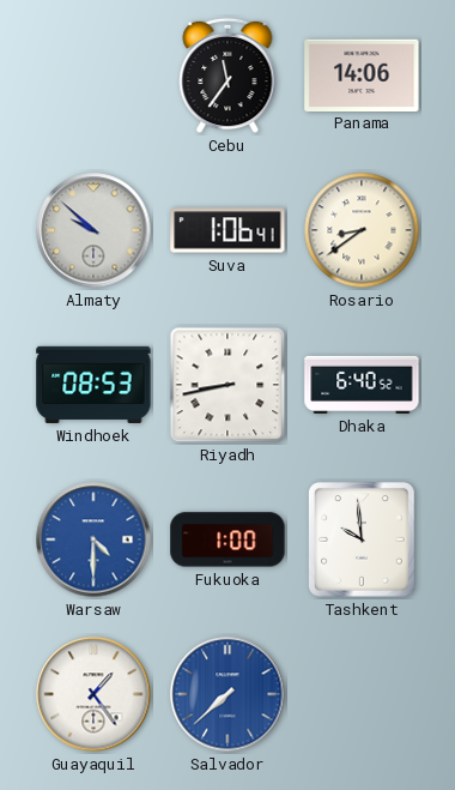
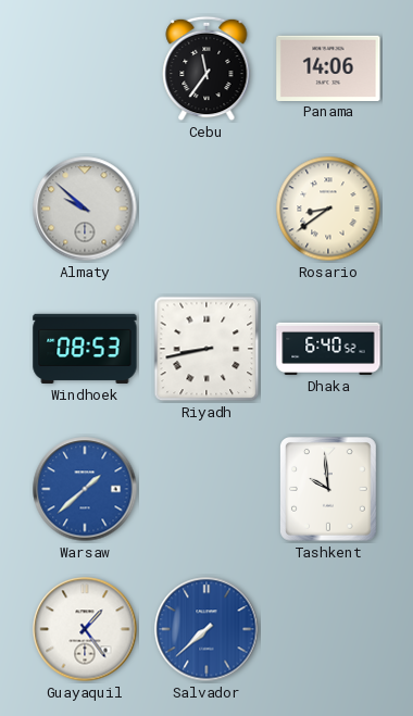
Suva: 1:06 -> none
Warsaw: 4:30 -> 1:38
Fukuoka: 1:00 -> none
